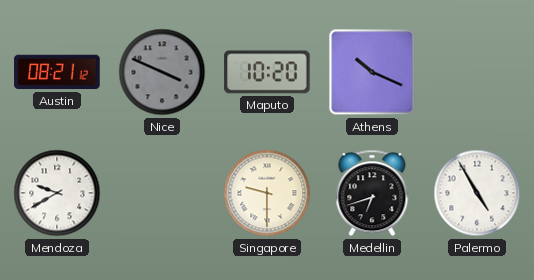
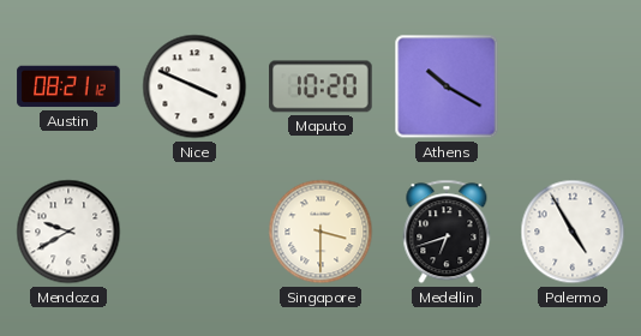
Nice dial: grey -> white
Athens: 10:19 -> 10:20
Singapore: 9:30 -> 3:30
